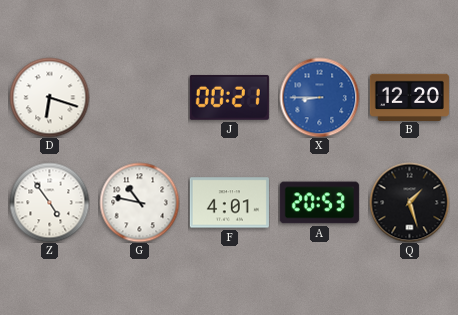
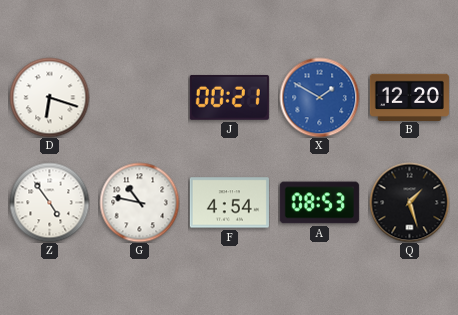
X: 8:45 -> 1:50
F: 4:01 -> 4:54
A: 20:53 -> 08:53
